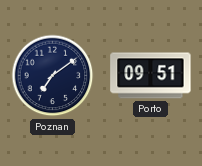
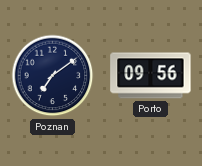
Porto: 09:51 -> 09:56
